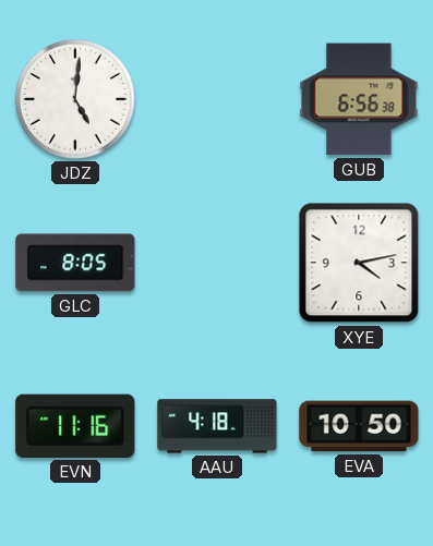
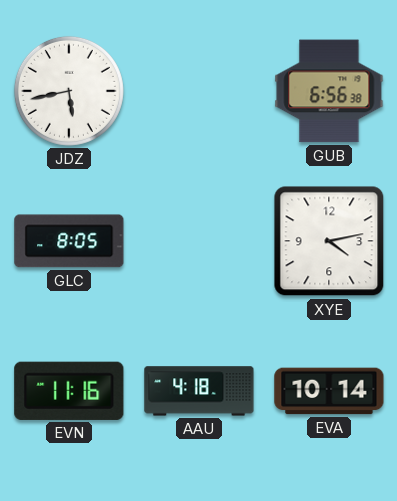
JDZ: 5:01 -> 5:43
EVA: 10:50 -> 10:14
